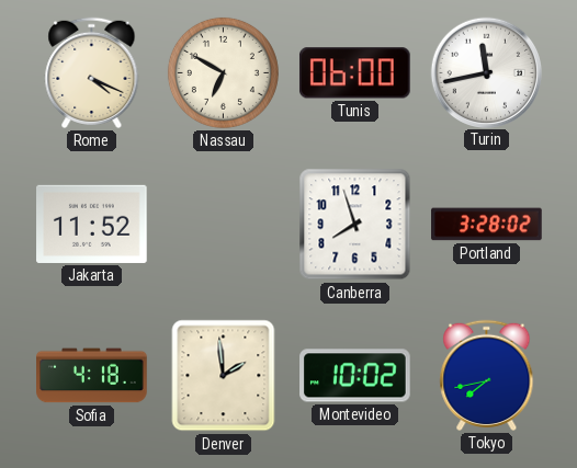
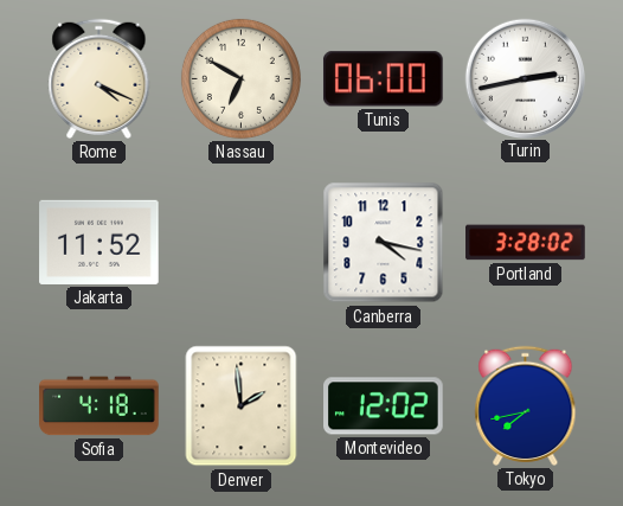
Turin: 11:43 -> 2:43
Canberra: 7:57 -> 4:17
Montevideo: 10:02 -> 12:02
